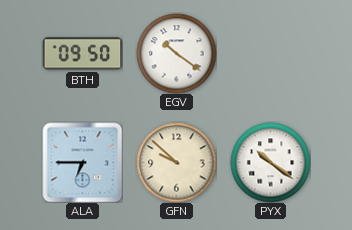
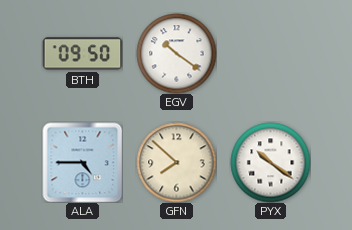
ALA: 6:45 -> 4:45
GFN: 9:52 -> 7:52
